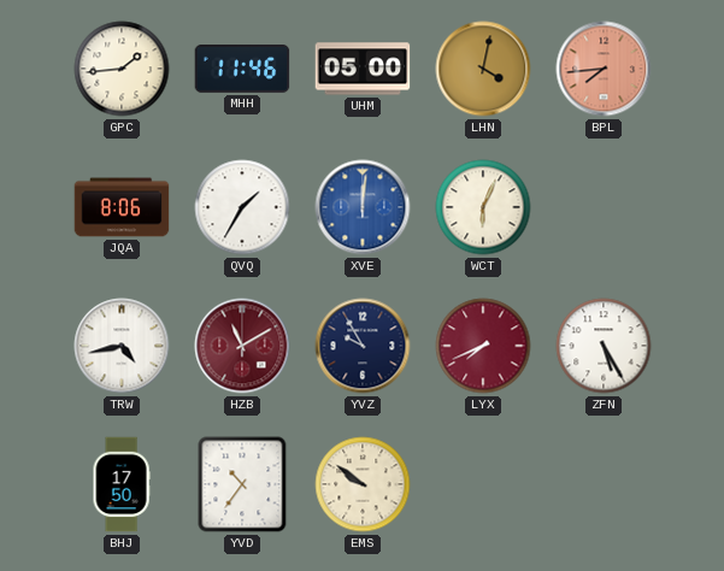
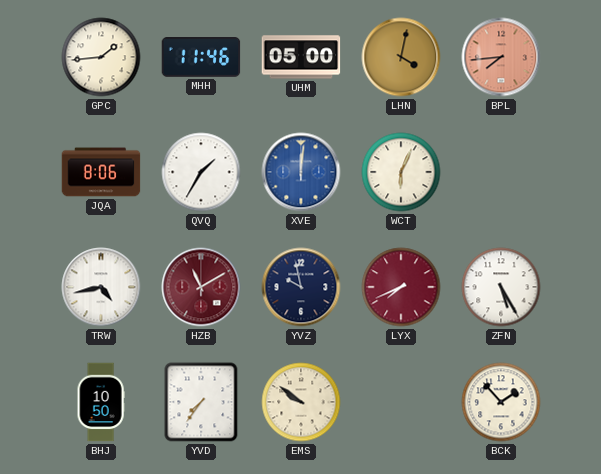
YVZ: 9:55 -> 9:58
BHJ: 17:50 -> 10:50
YVD: 10:36 -> 7:36
BCK: none -> 1:53
